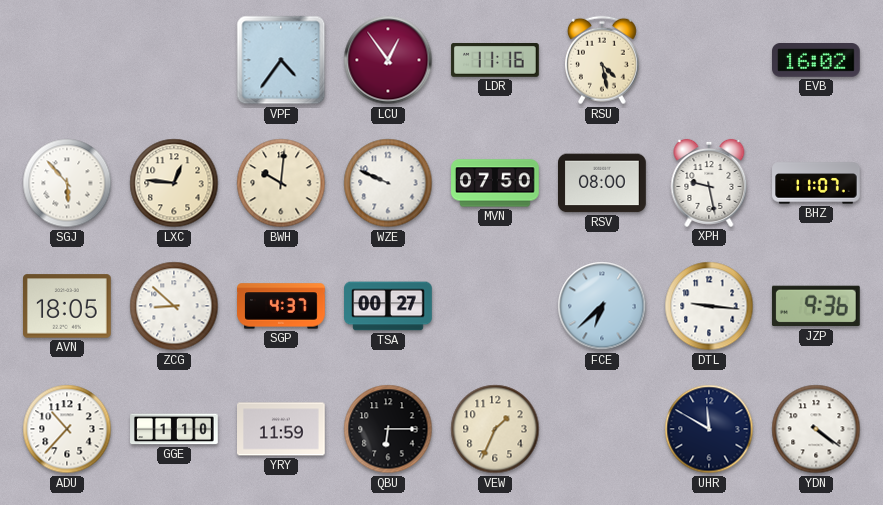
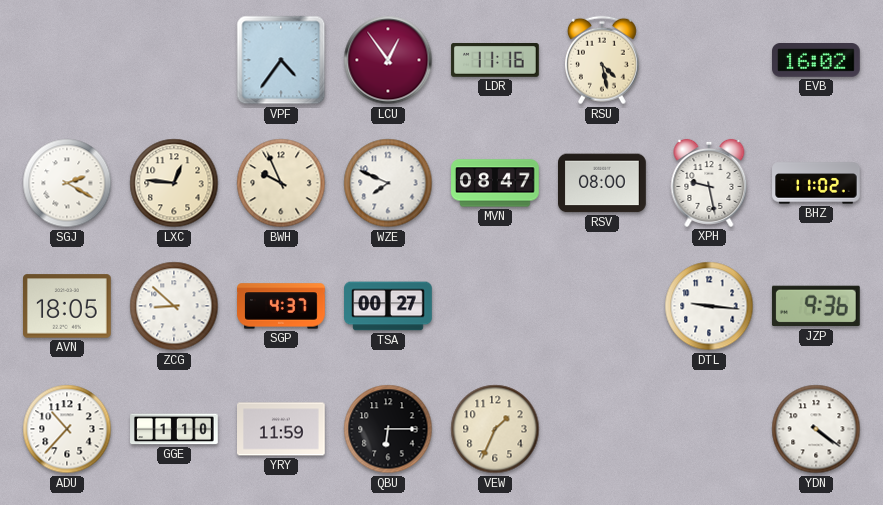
SGJ: 5:53 -> 2:20
BWH: 10:01 -> 9:56
WZE: 9:49 -> 7:49
MVN: 07:50 -> 08:47
BHZ: 11:07 -> 11:02
FCE: 6:38 -> none
UHR: 11:50 -> none
